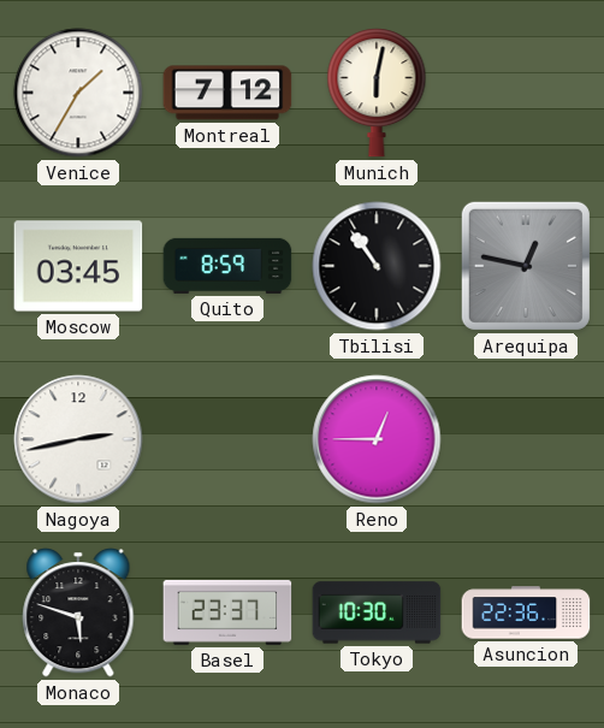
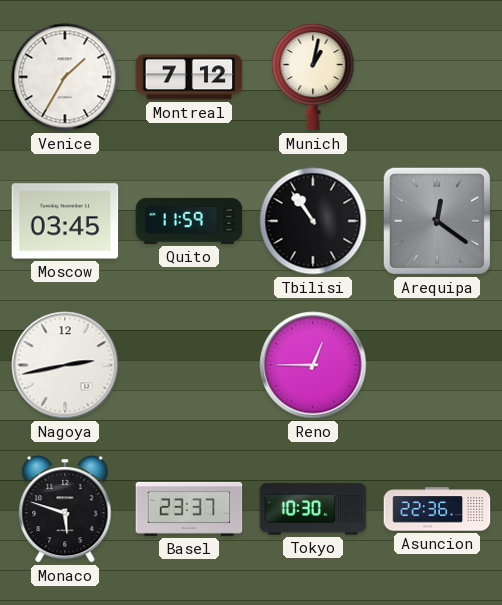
Munich: 6:02 -> 1:02
Quito: 8:59 -> 11:59
Arequipa: 12:47 -> 12:21
